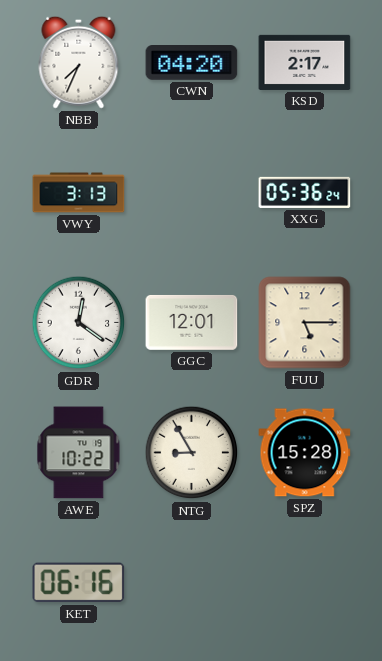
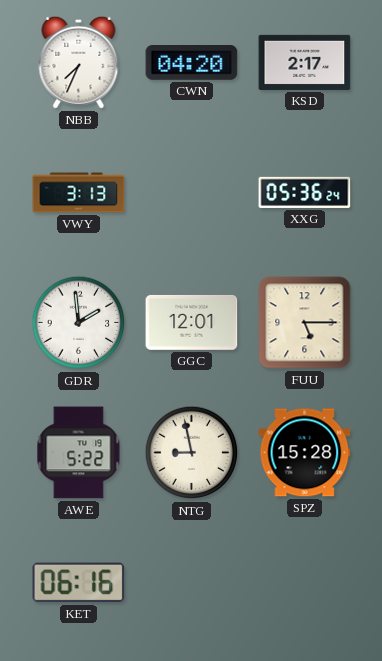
GDR: 12:21 -> 1:59
AWE: 10:22 -> 5:22
NTG: 8:55 -> 8:58
